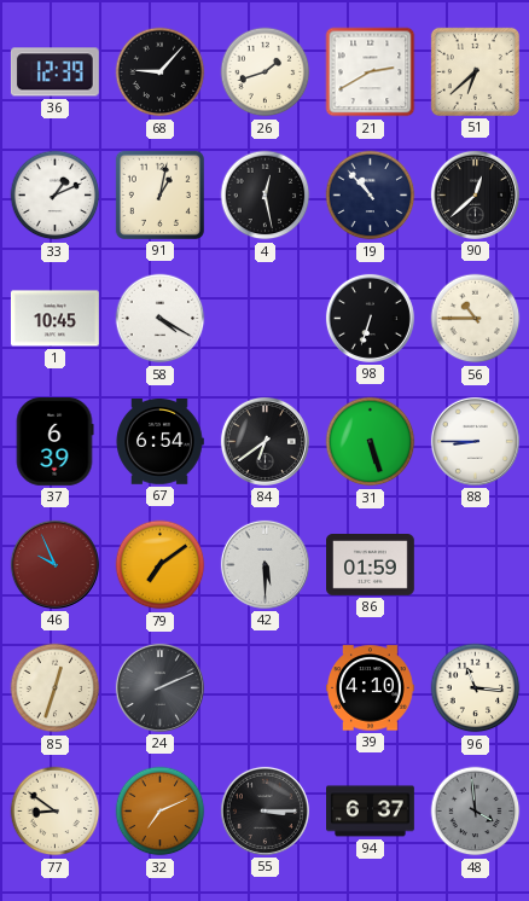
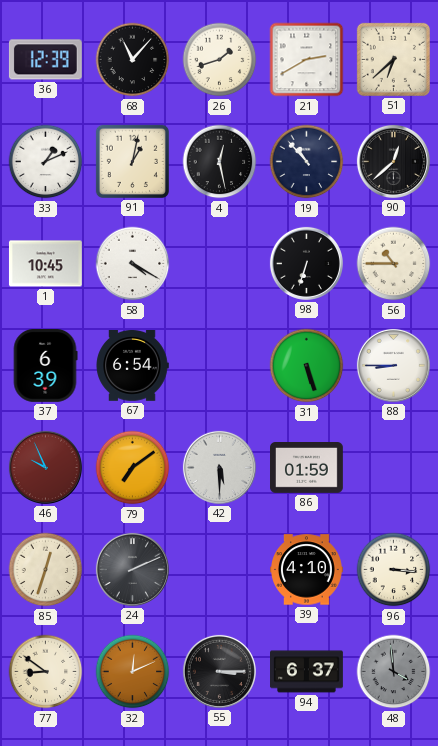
68: 9:07 -> 11:07
84: 6:39 -> none
96: 11:16 -> 3:16
32: 7:11 -> 12:11
